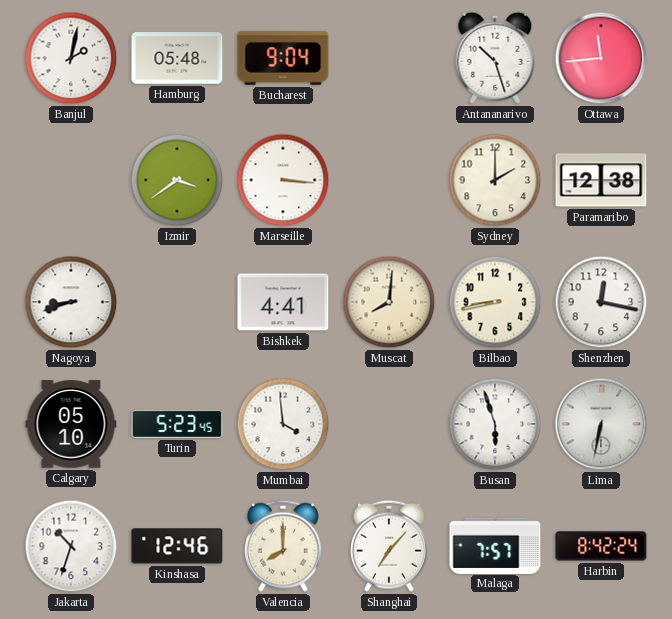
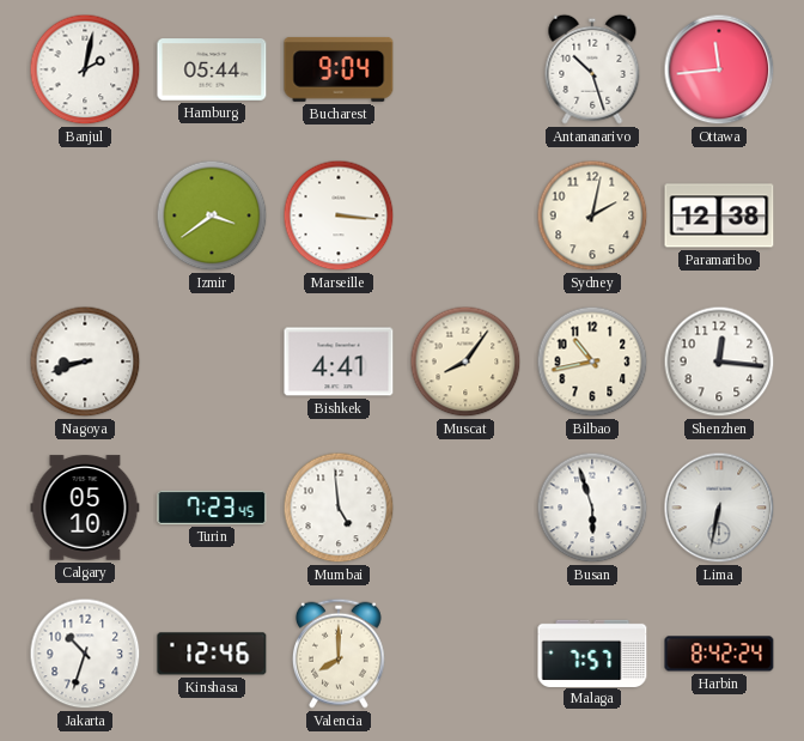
Hamburg: 05:48 -> 05:44
Sydney: 2:00 -> 2:02
Muscat: 8:01 -> 8:06
Bilbao: 8:43 -> 10:43
Shenzhen: 12:17 -> 12:16
Turin: 5:23 -> 7:23
Mumbai: 3:59 -> 4:59
Shanghai: 7:07 -> none
